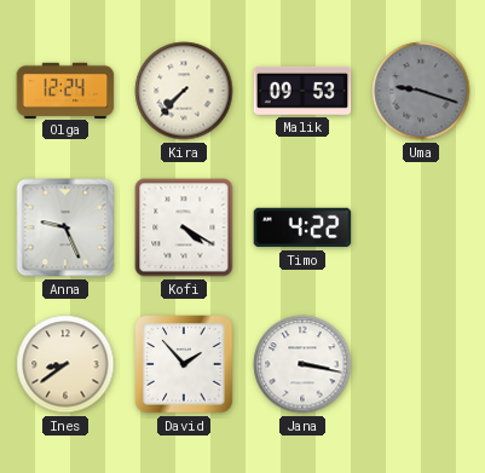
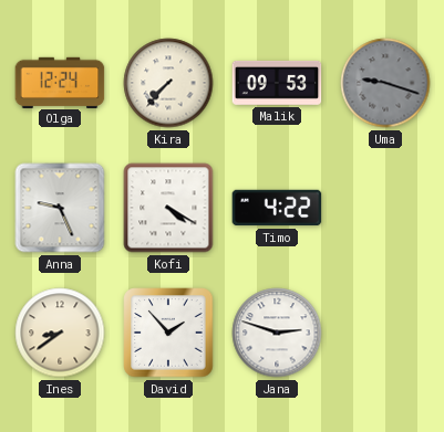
Jana: 3:17 -> 2:48
